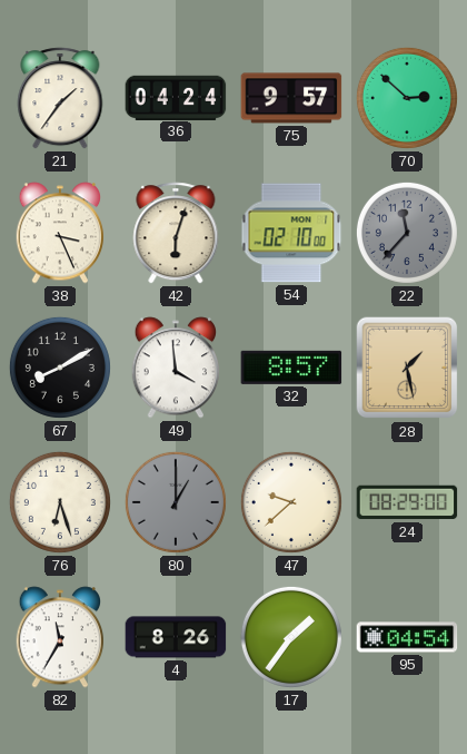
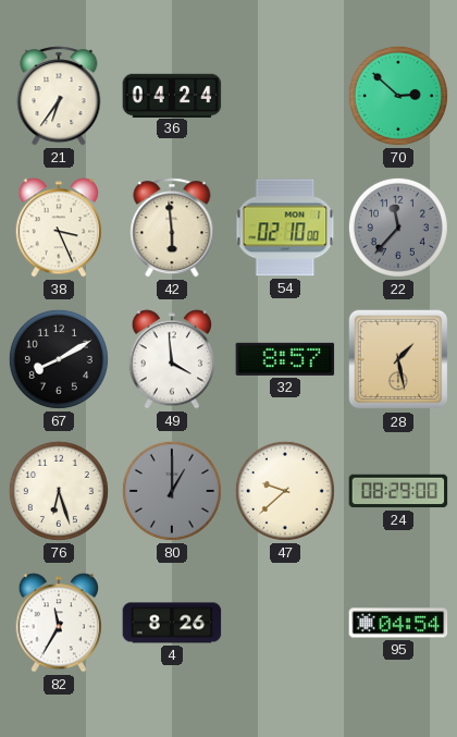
21: 1:36 -> 6:36
75: 9:57 -> none
42: 6:03 -> 5:59
17: 1:36 -> none
